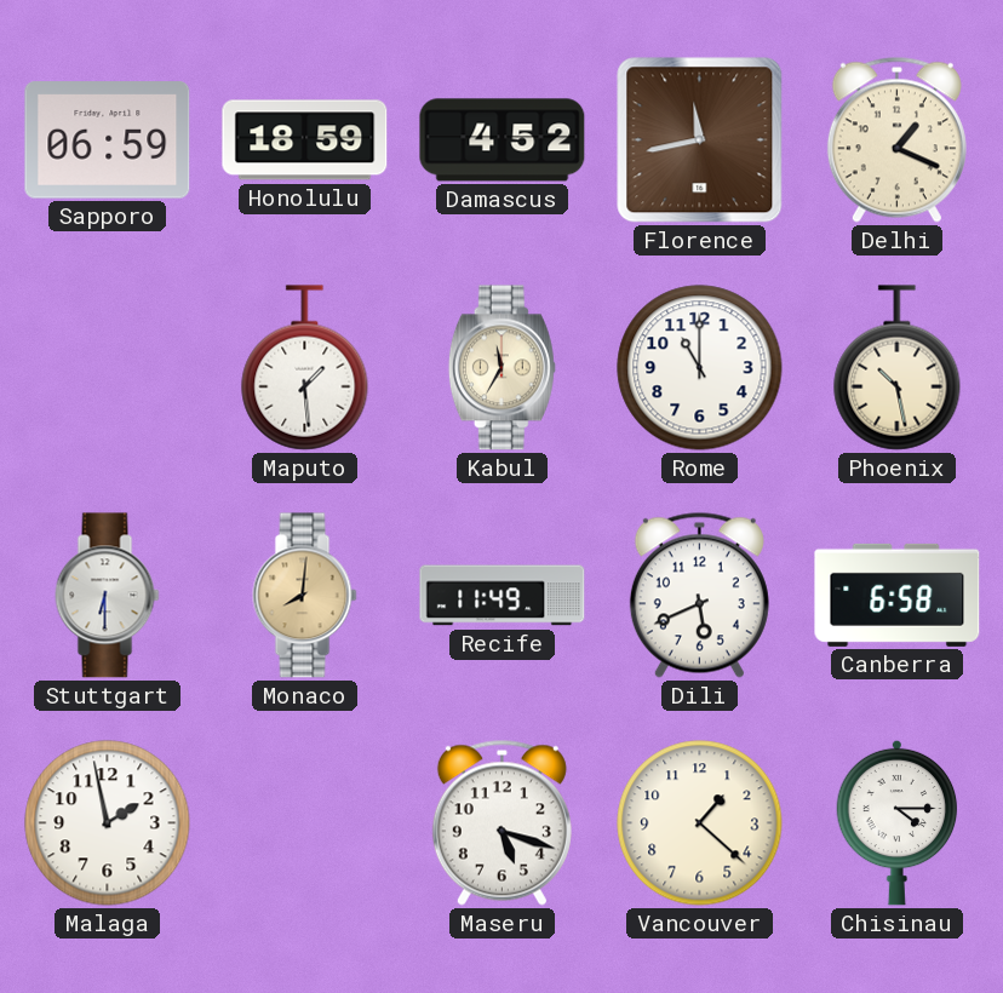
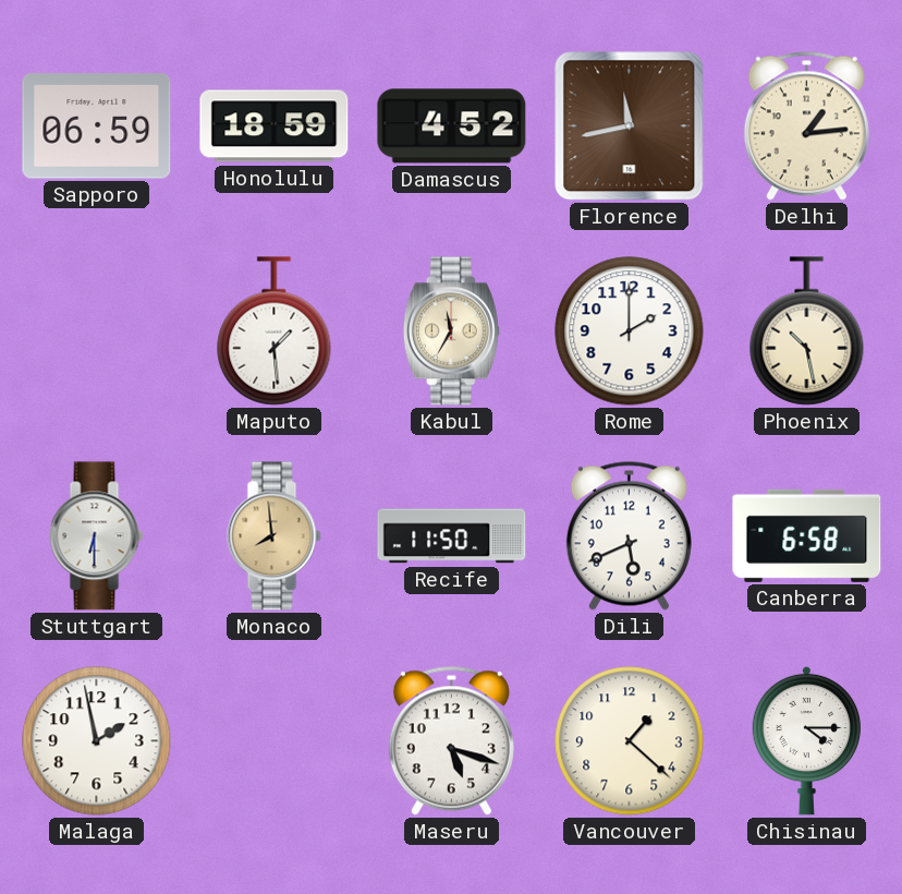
Delhi: 1:19 -> 1:14
Rome: 11:00 -> 2:00
Monaco: 8:01 -> 7:59
Recife: 11:49 -> 11:50
